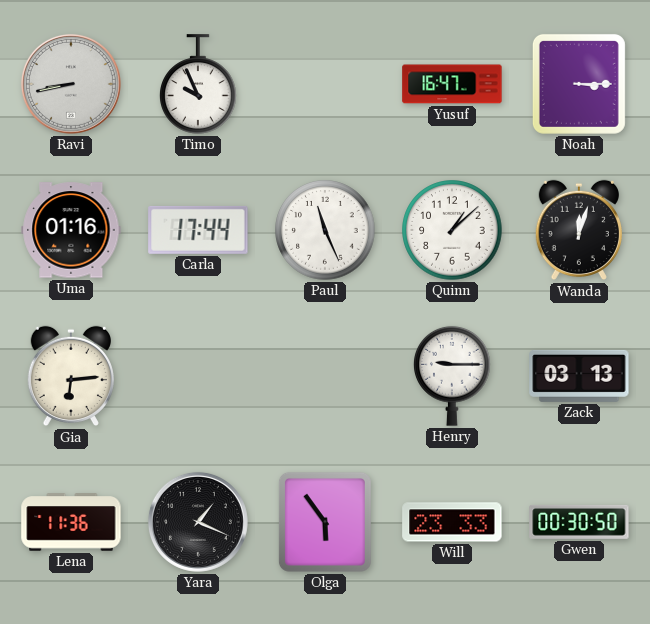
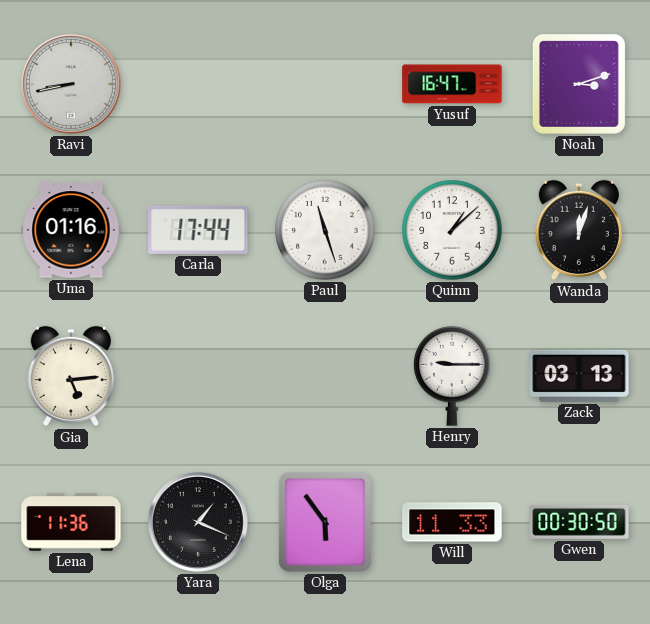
Timo: 9:56 -> none
Noah: 3:15 -> 3:12
Paul: 11:26 -> 11:27
Gia: 6:14 -> 5:14
Will: 23:33 -> 11:33
